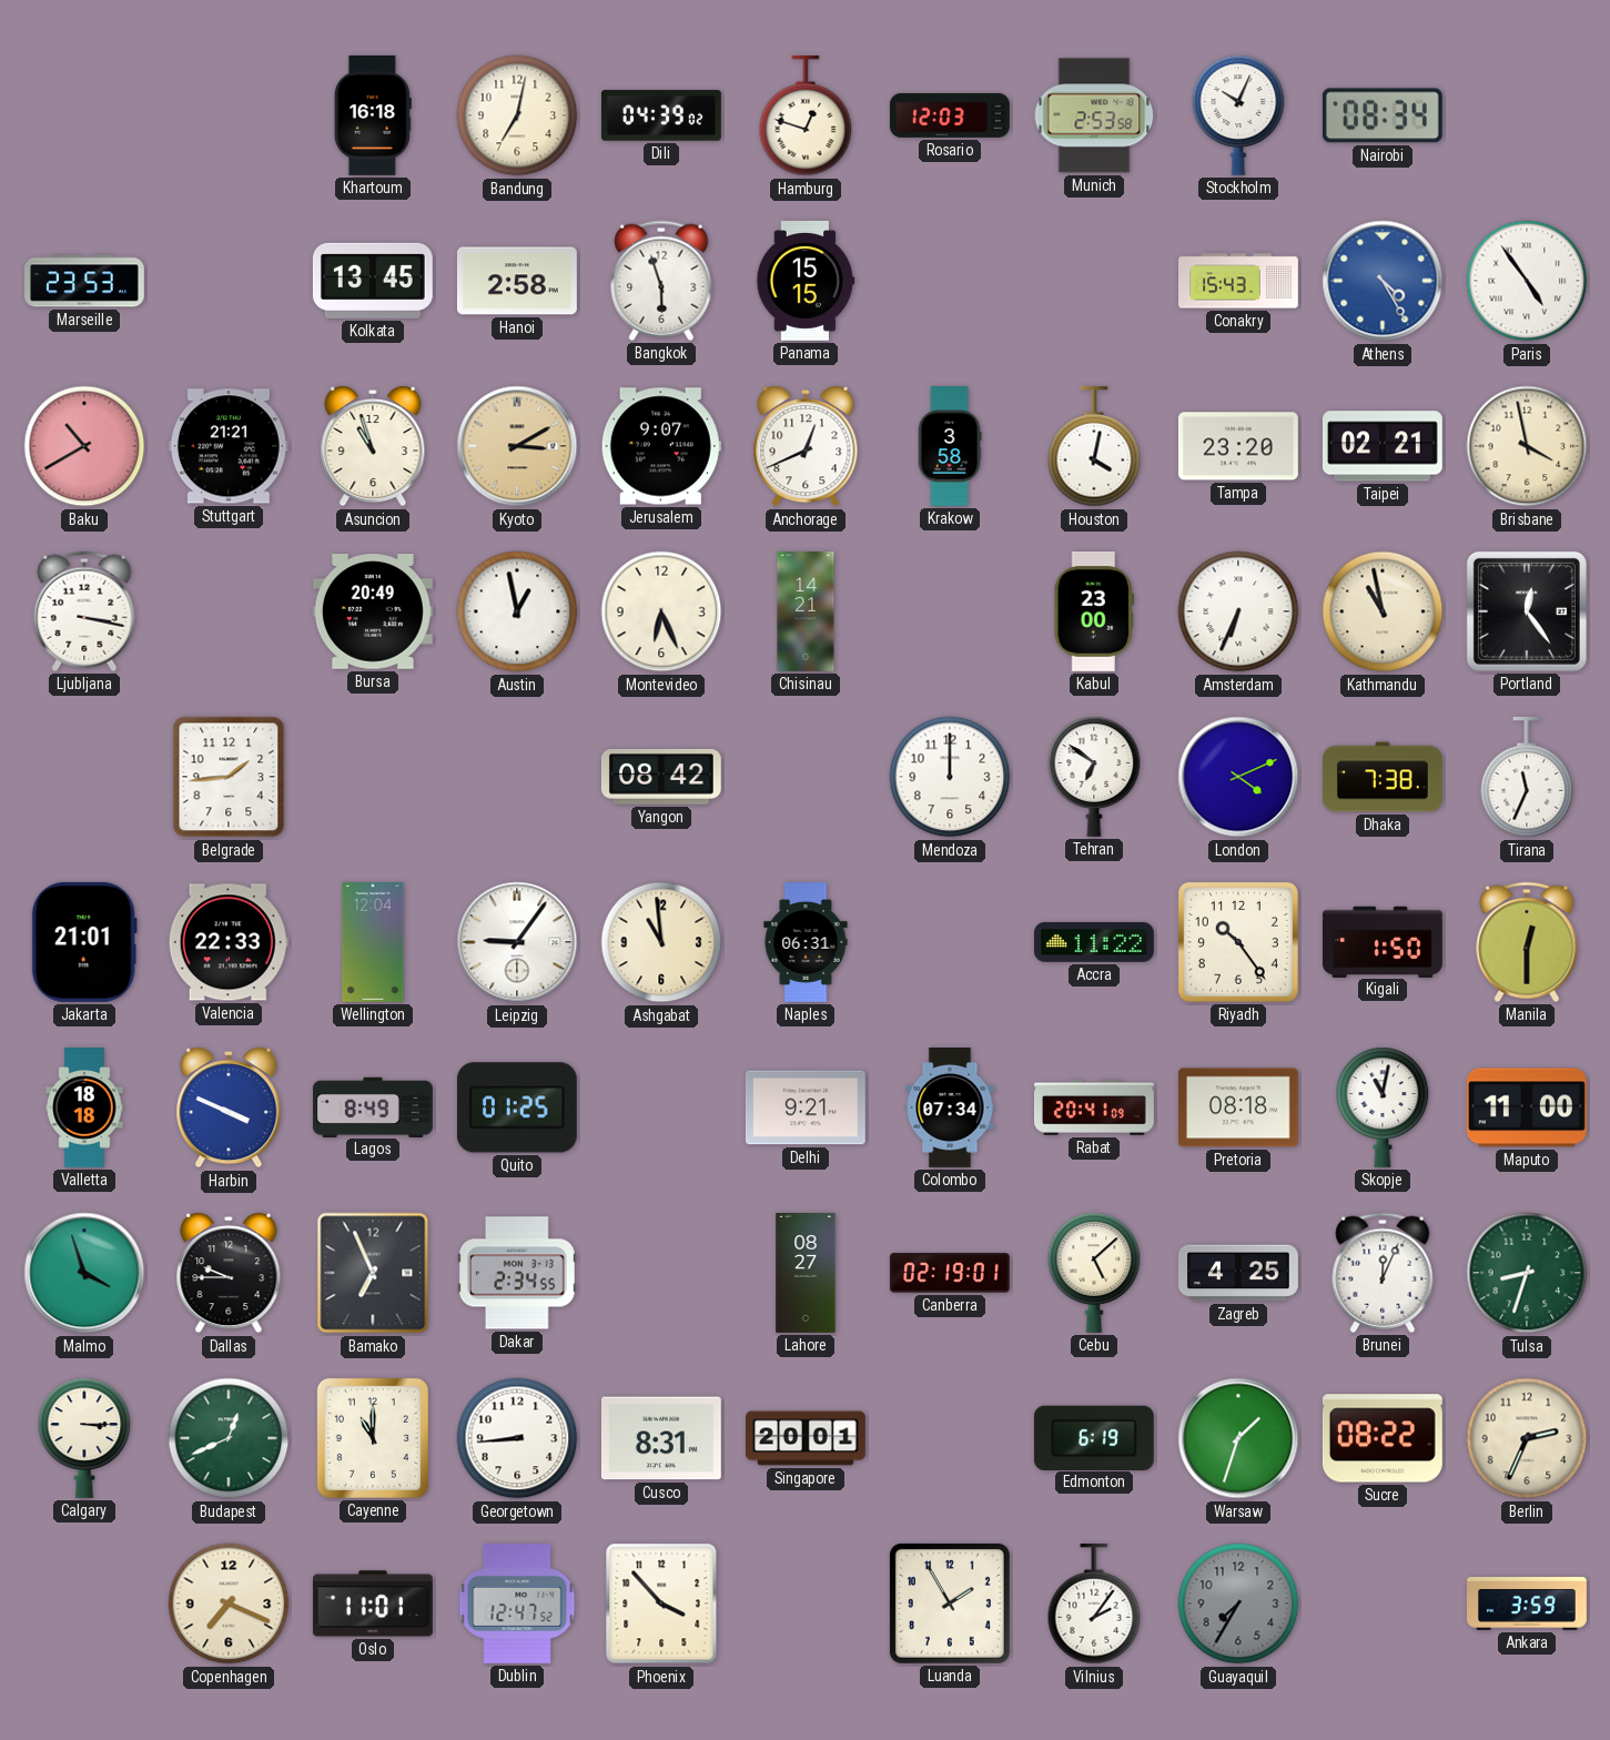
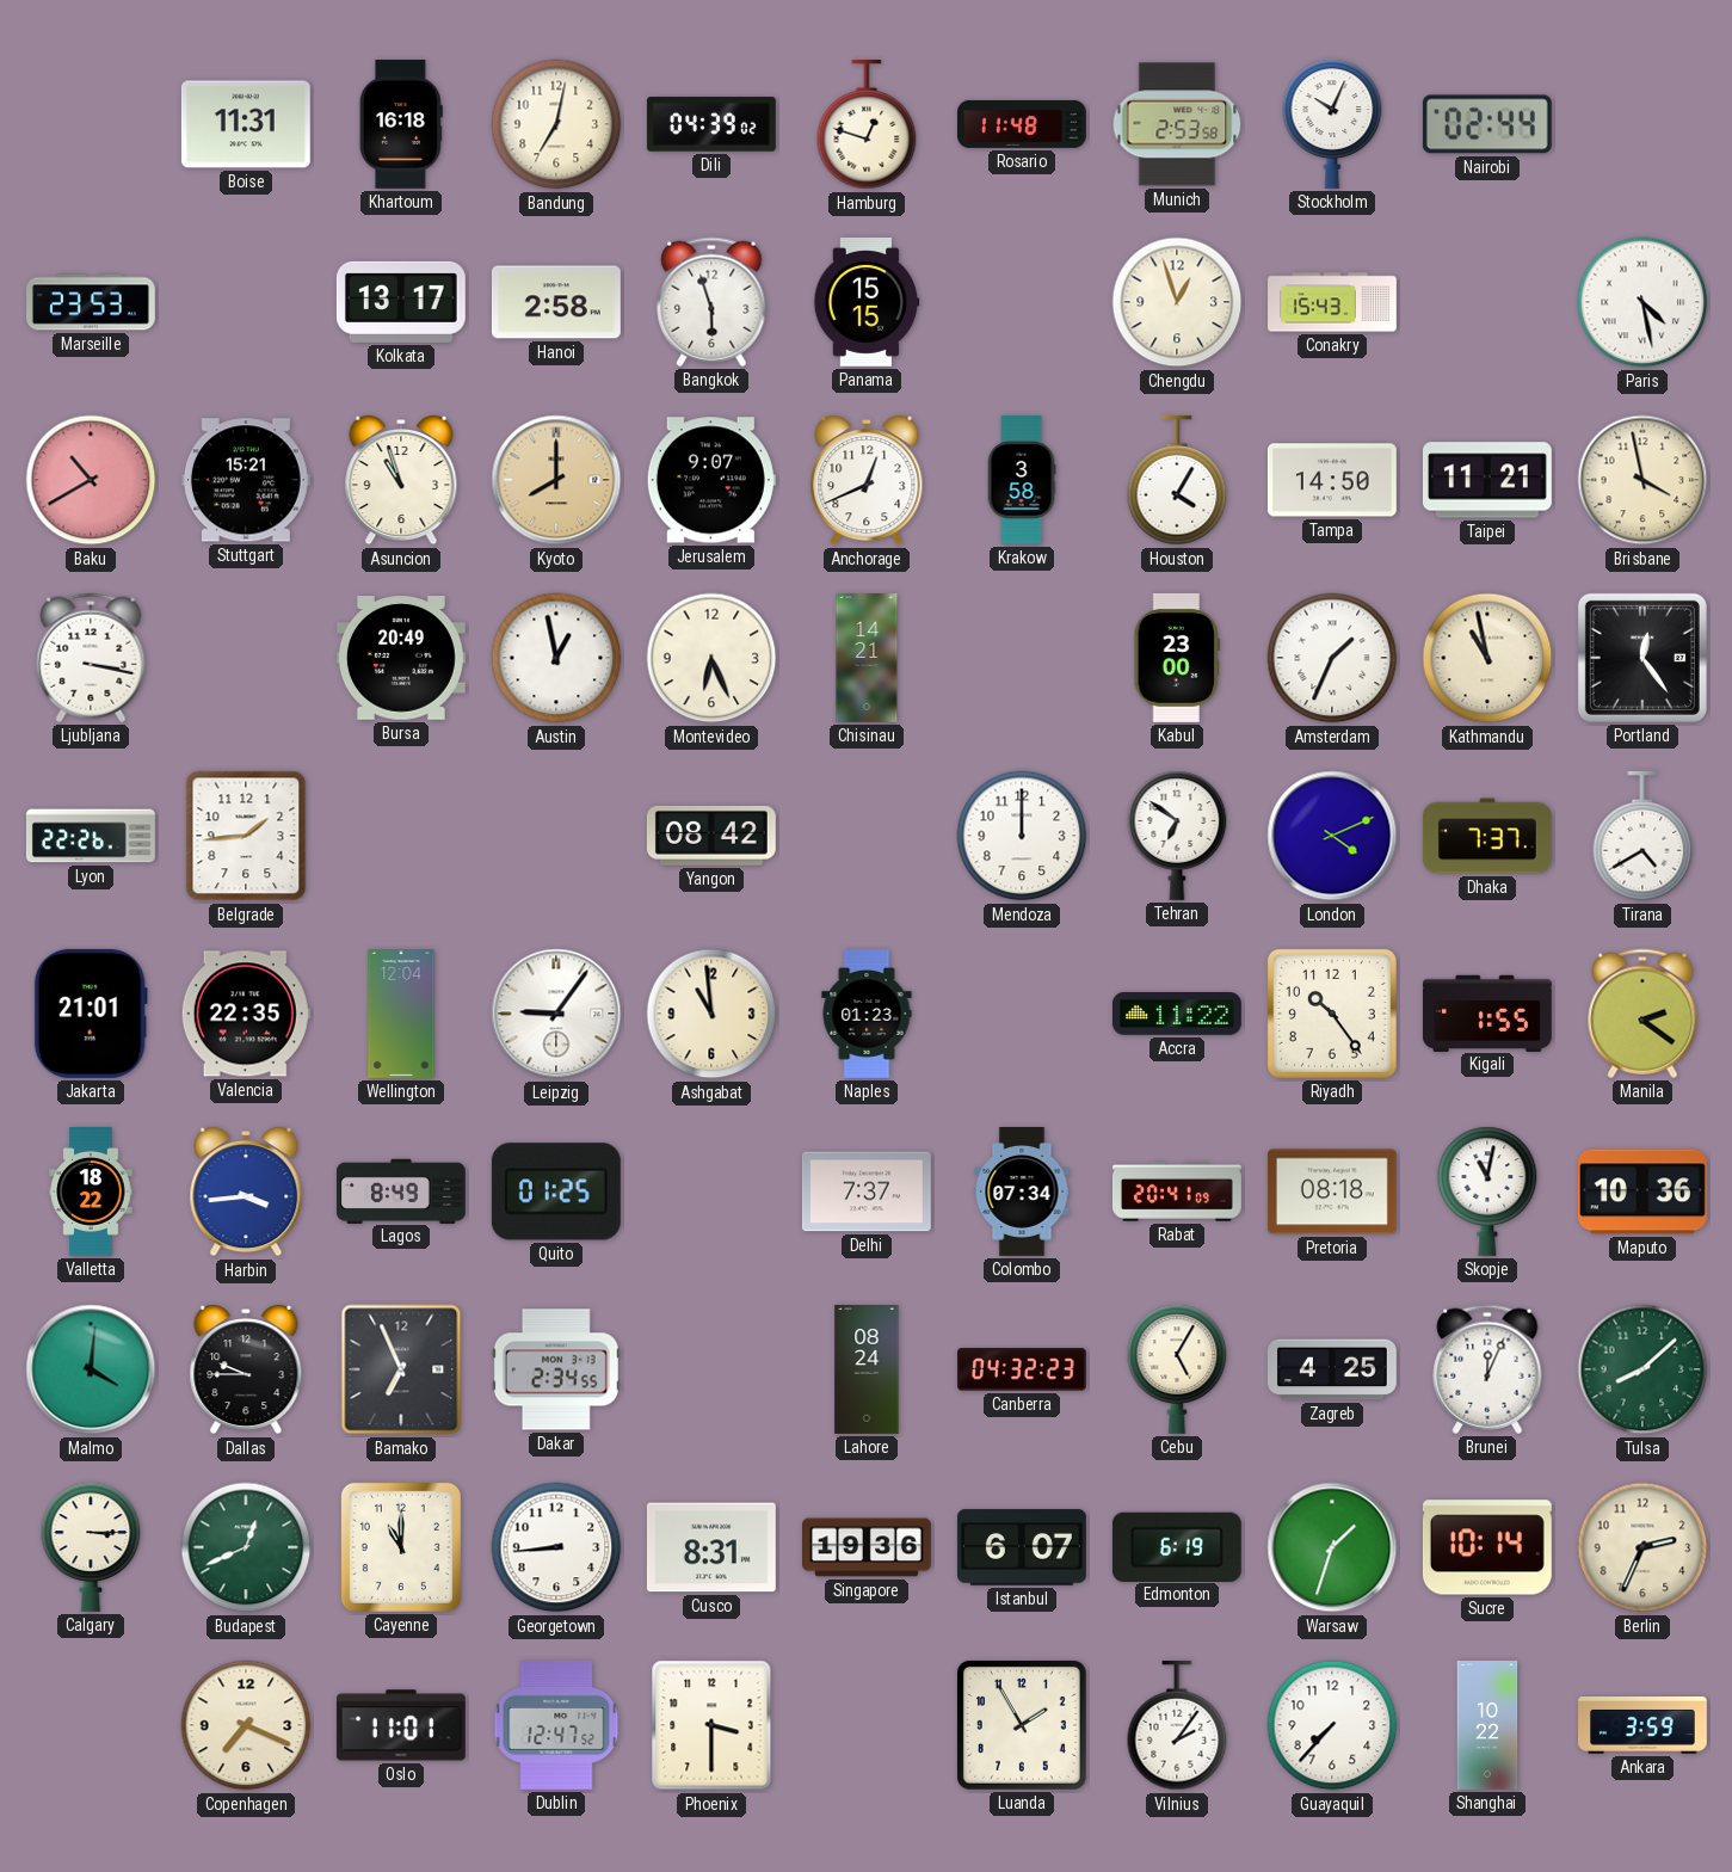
Boise: none -> 11:31
Rosario: 12:03 -> 11:48
Nairobi: 08:34 -> 02:44
Kolkata: 13:45 -> 13:17
Chengdu: none -> 12:57
Athens: 4:25 -> none
Paris: 4:54 -> 4:28
Stuttgart: 21:21 -> 15:21
Kyoto: 3:10 -> 8:00
Houston: 4:02 -> 4:05
Tampa: 23:20 -> 14:50
Taipei: 02:21 -> 11:21
Amsterdam: 6:34 -> 1:34
Lyon: none -> 22:26
Dhaka: 7:38 -> 7:37
Tirana: 11:34 -> 4:40
Valencia: 22:33 -> 22:35
Naples: 06:31 -> 01:23
Kigali: 1:50 -> 1:55
Manila: 12:30 -> 2:21
Valletta: 18:18 -> 18:22
Harbin: 3:49 -> 3:44
Delhi: 9:21 -> 7:37
Maputo: 11:00 -> 10:36
Malmo: 3:57 -> 4:01
Lahore: 08:27 -> 08:24
Canberra: 02:19 -> 04:32
Cebu: 5:08 -> 5:05
Tulsa: 8:33 -> 8:08
Singapore: 20:01 -> 19:36
Istanbul: none -> 6:07
Sucre: 08:22 -> 10:14
Phoenix: 3:53 -> 3:30
Guayaquil: 7:35 -> 7:37
Guayaquil dial: grey -> white
Shanghai: none -> 10:22
